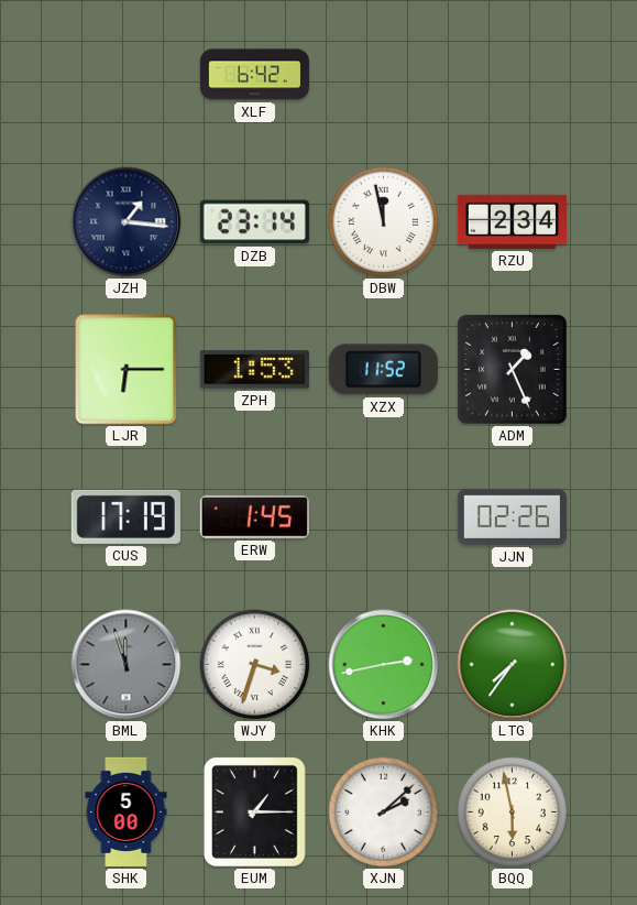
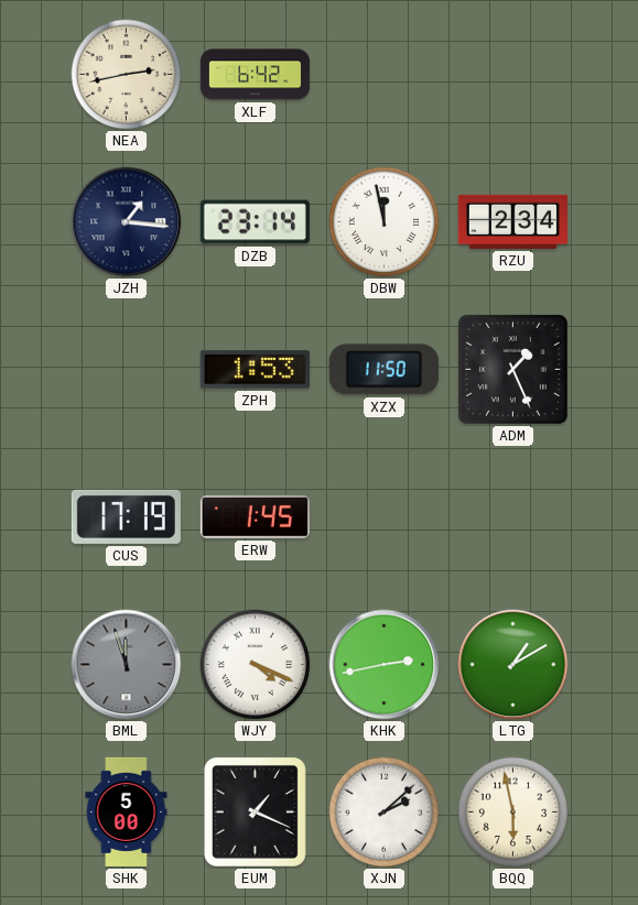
NEA: none -> 2:43
LJR: 6:15 -> none
XZX: 11:52 -> 11:50
JJN: 02:26 -> none
WJY: 3:33 -> 4:19
LTG: 7:36 -> 1:10
EUM: 1:15 -> 1:19
